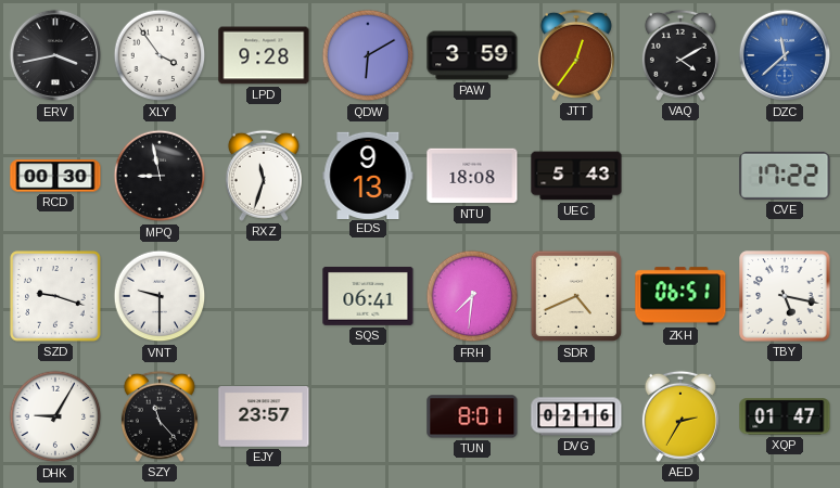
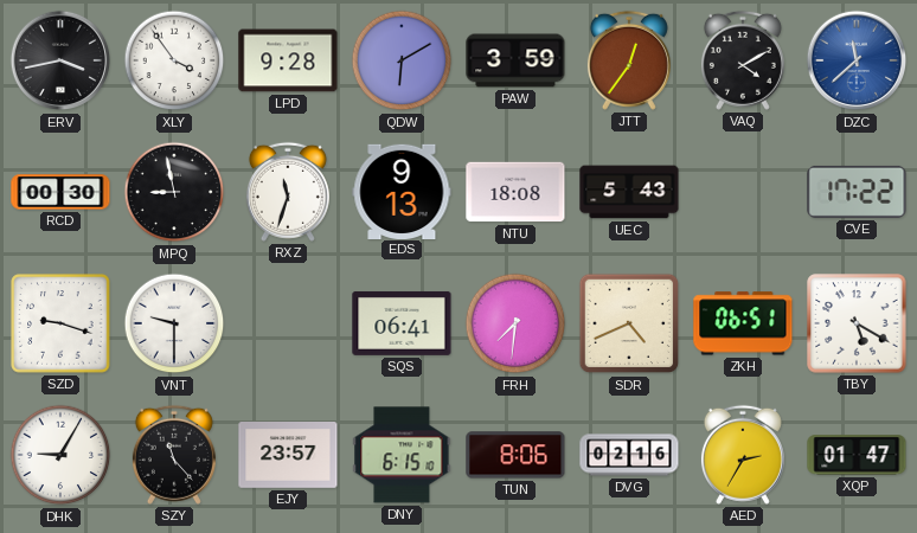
TBY: 5:17 -> 5:20
DNY: none -> 6:15
TUN: 8:01 -> 8:06
